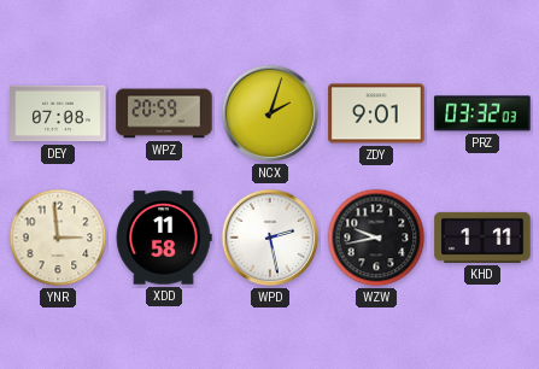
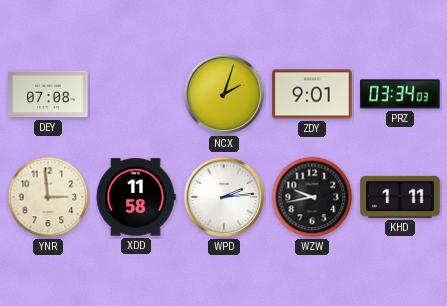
WPZ: 20:59 -> none
PRZ: 03:32 -> 03:34
WPD: 2:28 -> 2:14
